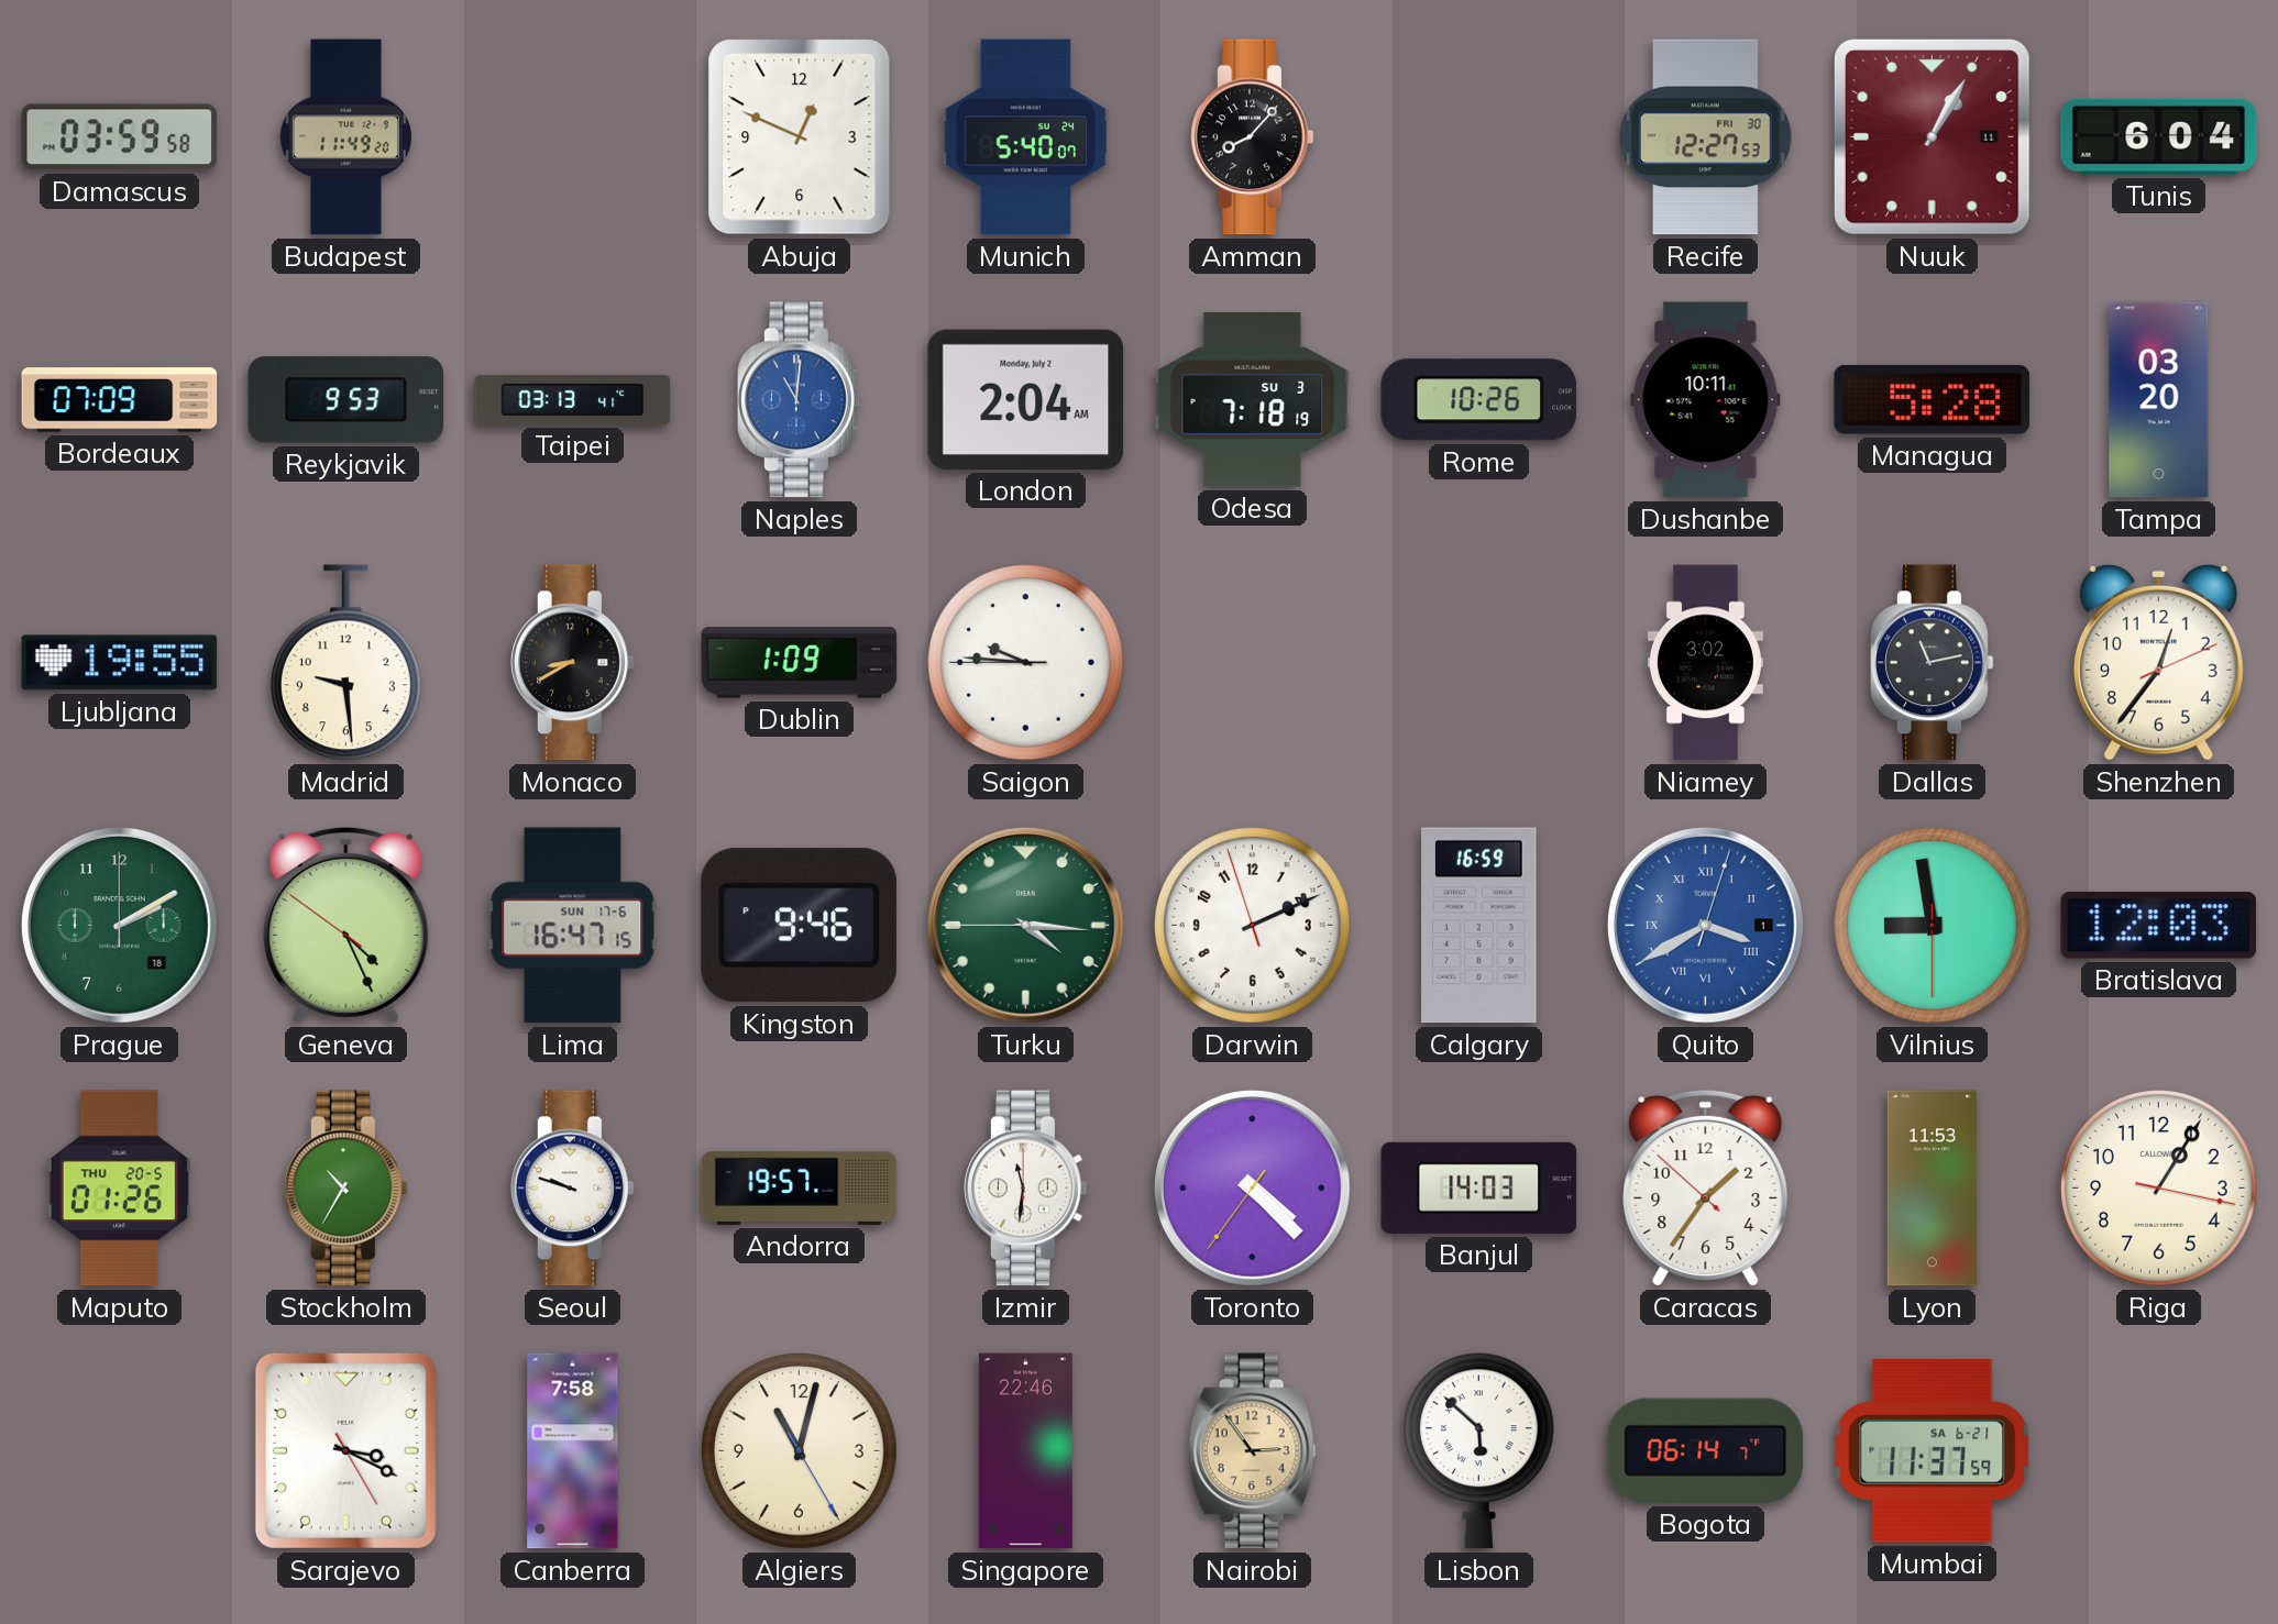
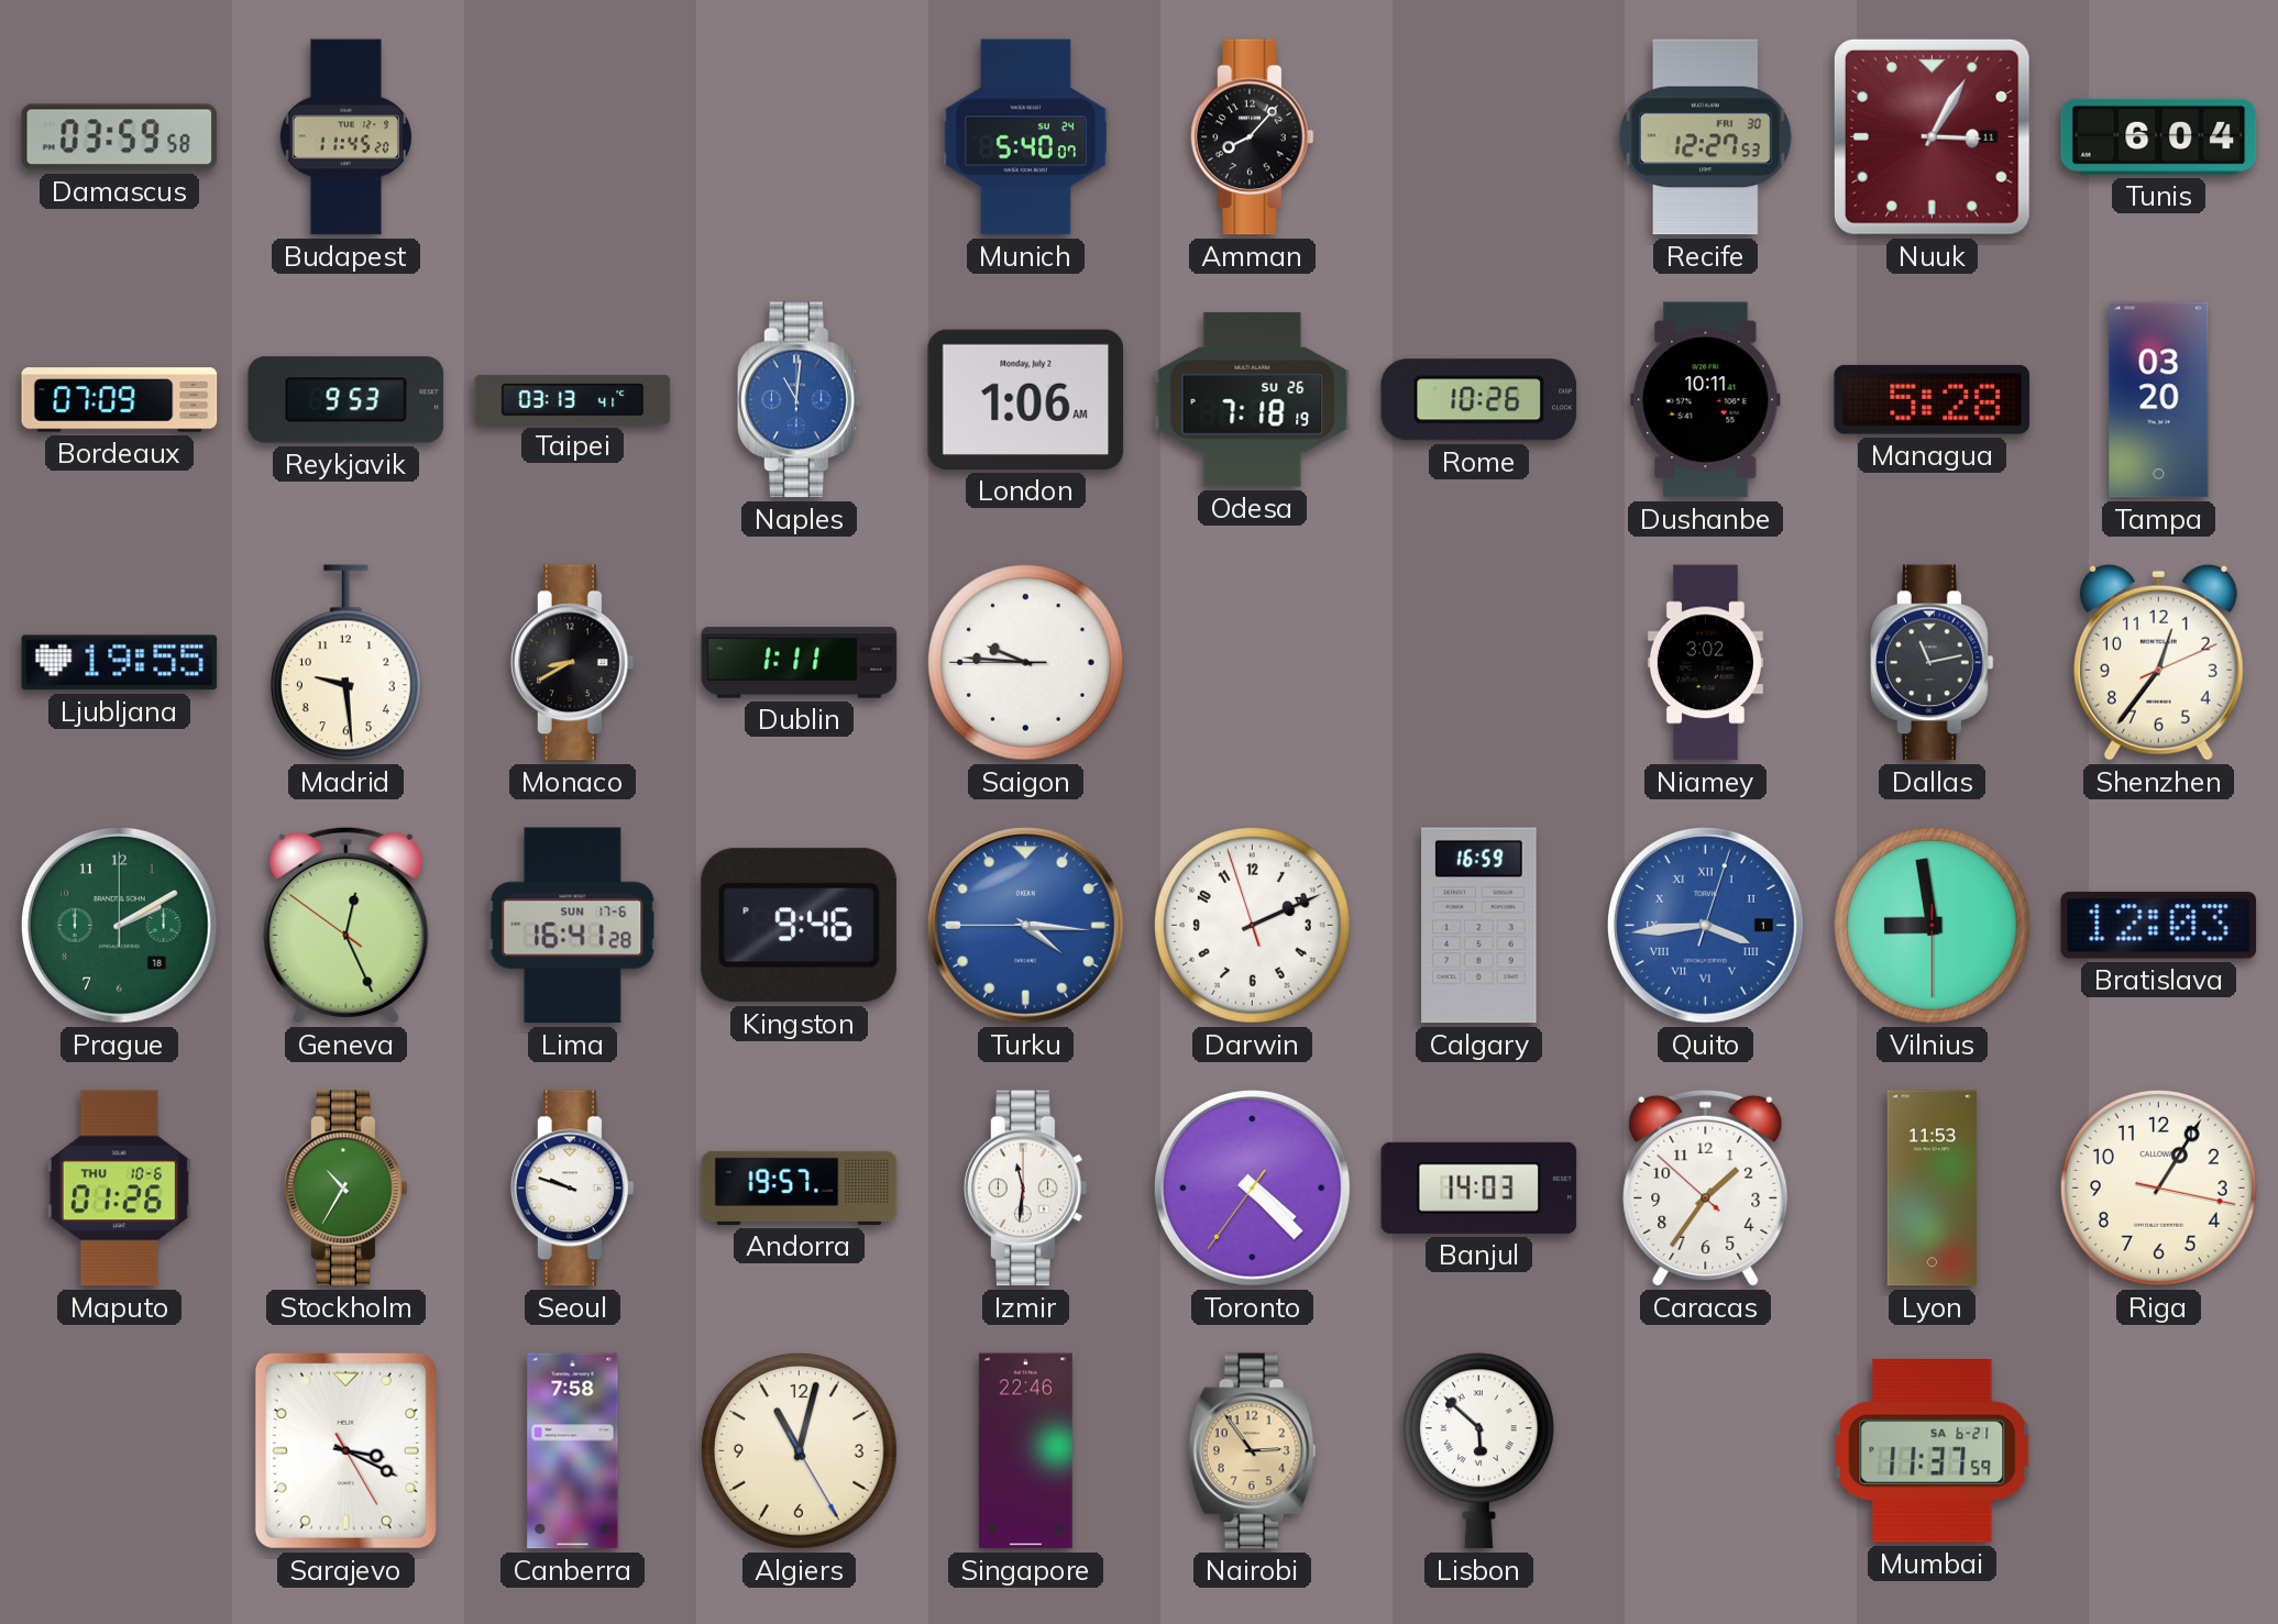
Budapest: 11:49 -> 11:45
Abuja: 12:49 -> none
Nuuk: 1:05 -> 3:05
London: 2:04 -> 1:06
Odesa date: SU 3 -> SU 26
Dublin: 1:09 -> 1:11
Geneva: 4:25 -> 12:25
Lima: 16:47 -> 16:41
Turku dial: green -> blue
Quito: 3:40 -> 3:44
Maputo date: THU 20-5 -> THU 10-6
Bogota: 06:14 -> none
